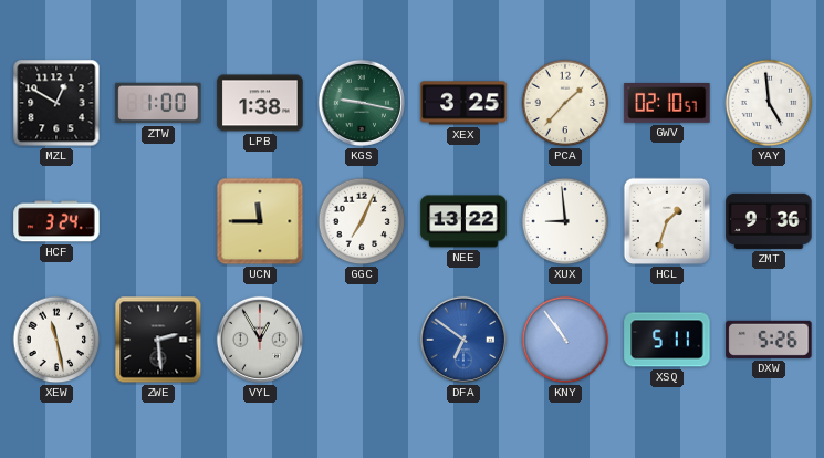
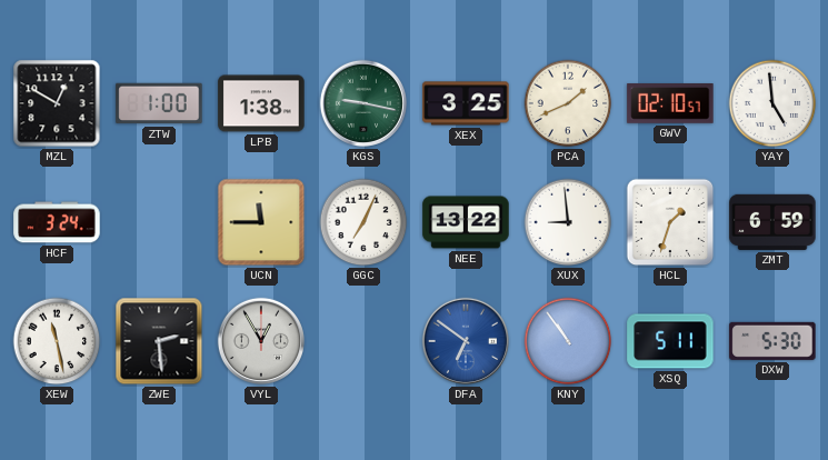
PCA: 1:37 -> 1:41
ZMT: 9:36 -> 6:59
DXW: 5:26 -> 5:30
